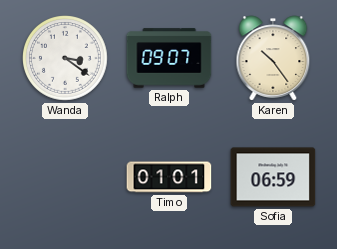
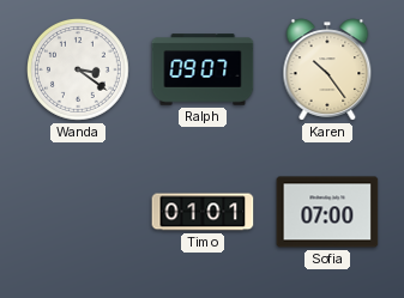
Sofia: 06:59 -> 07:00
